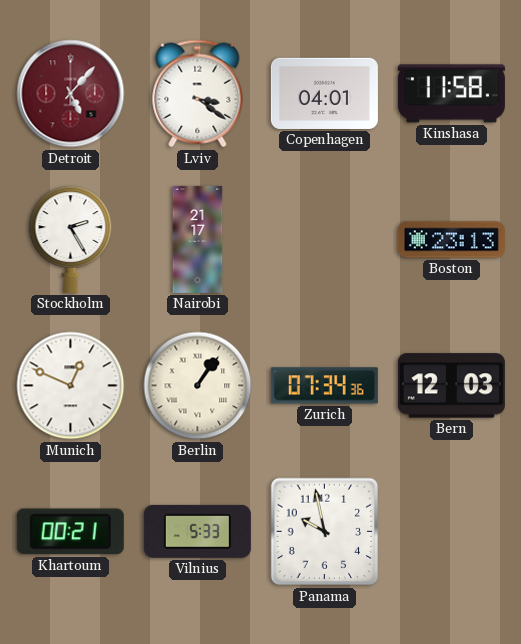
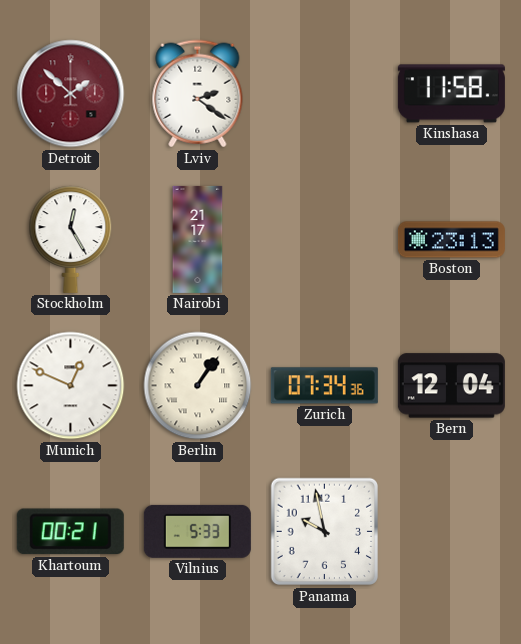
Detroit: 5:07 -> 1:52
Lviv: 3:21 -> 2:21
Copenhagen: 04:01 -> none
Stockholm: 2:25 -> 12:25
Bern: 12:03 -> 12:04
